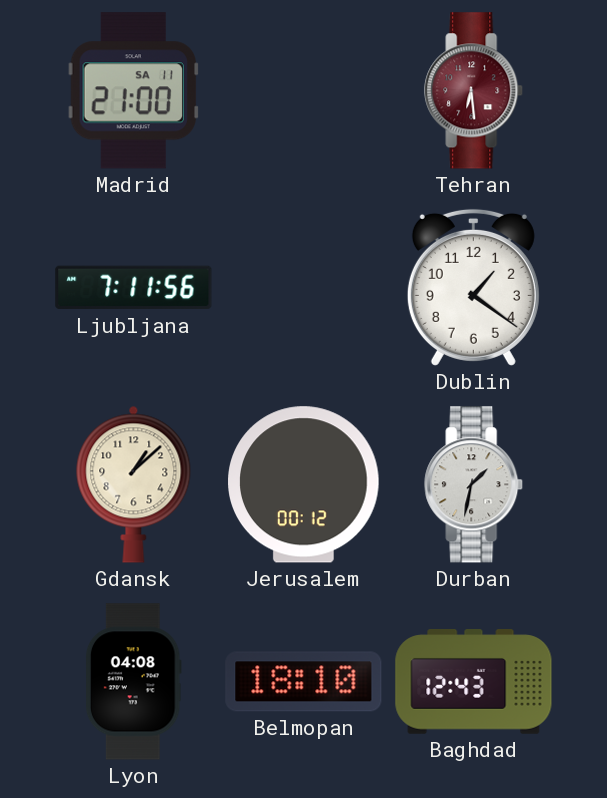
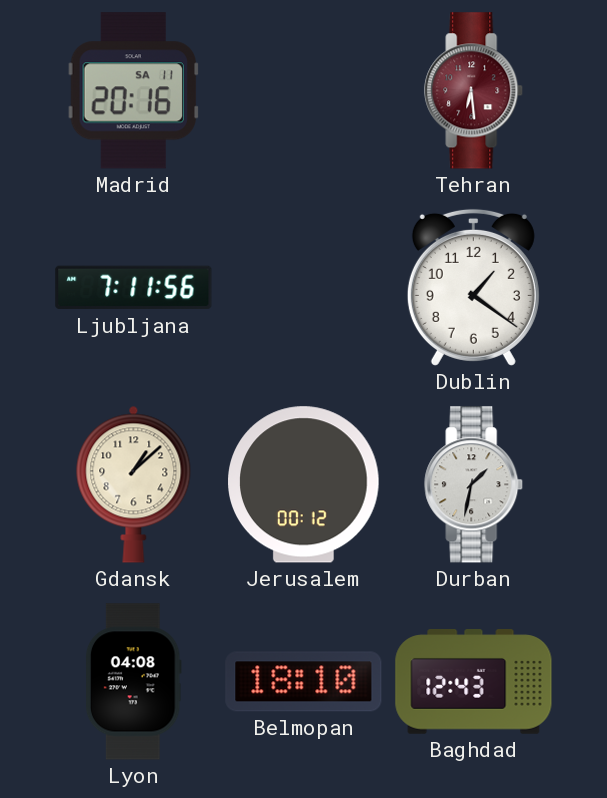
Madrid: 21:00 -> 20:16
